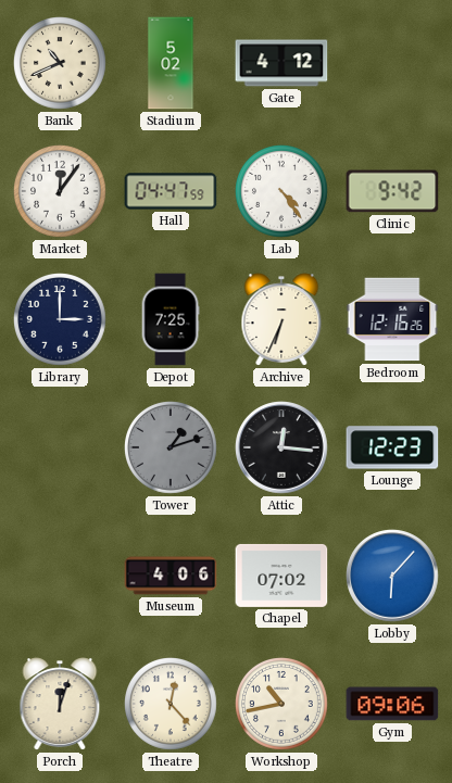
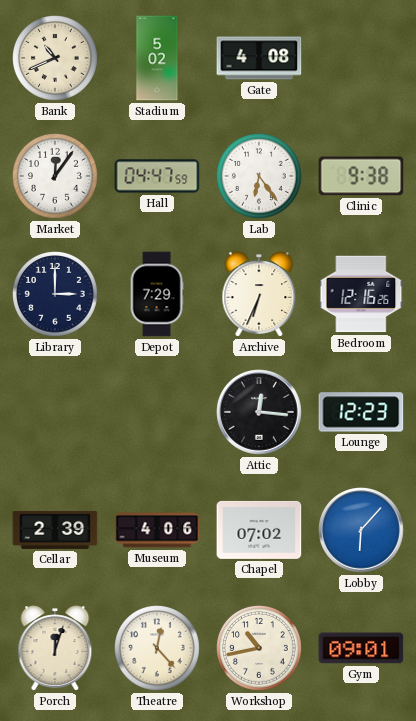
Gate: 4:12 -> 4:08
Lab: 4:24 -> 6:24
Clinic: 9:42 -> 9:38
Depot: 7:25 -> 7:29
Tower: 1:12 -> none
Cellar: none -> 2:39
Gym: 09:06 -> 09:01
